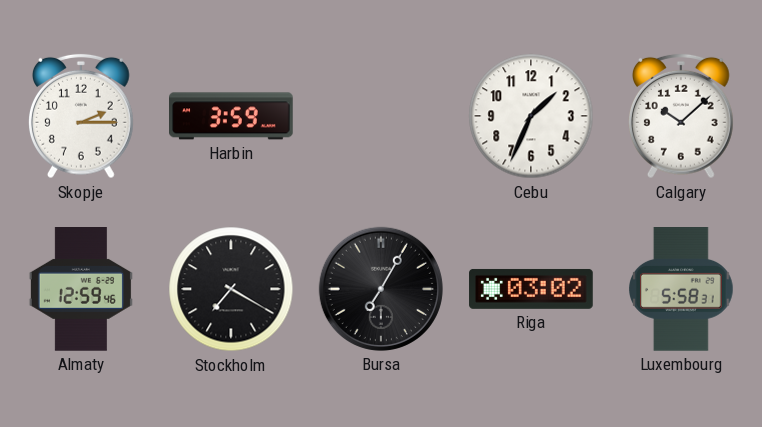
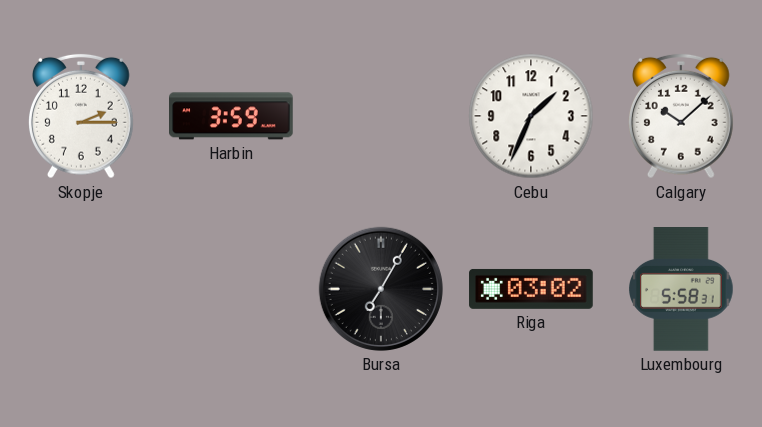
Almaty: 12:59 -> none
Stockholm: 7:20 -> none
